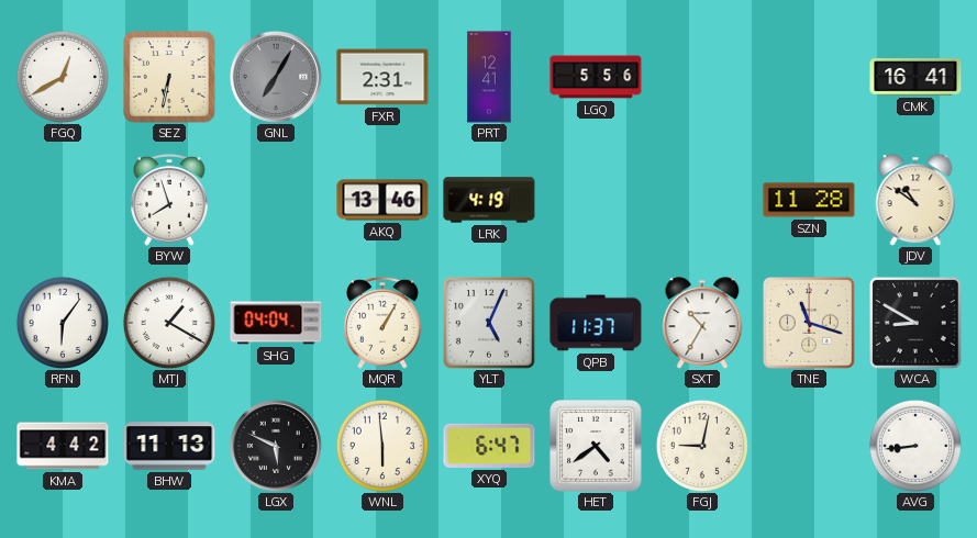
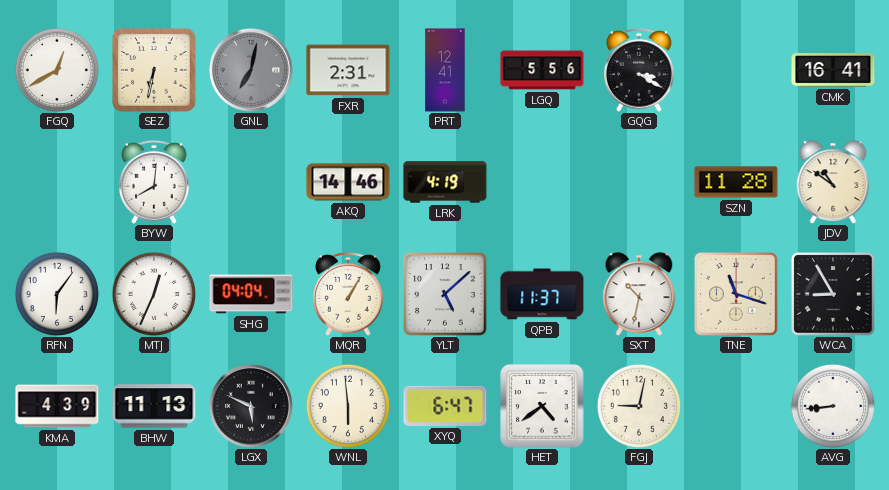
GNL: 7:05 -> 7:02
GQG: none -> 3:20
BYW: 7:57 -> 8:01
AKQ: 13:46 -> 14:46
MTJ: 1:20 -> 12:34
YLT: 5:04 -> 5:08
SXT: 10:35 -> 10:32
WCA: 8:50 -> 8:55
KMA: 4:42 -> 4:39
